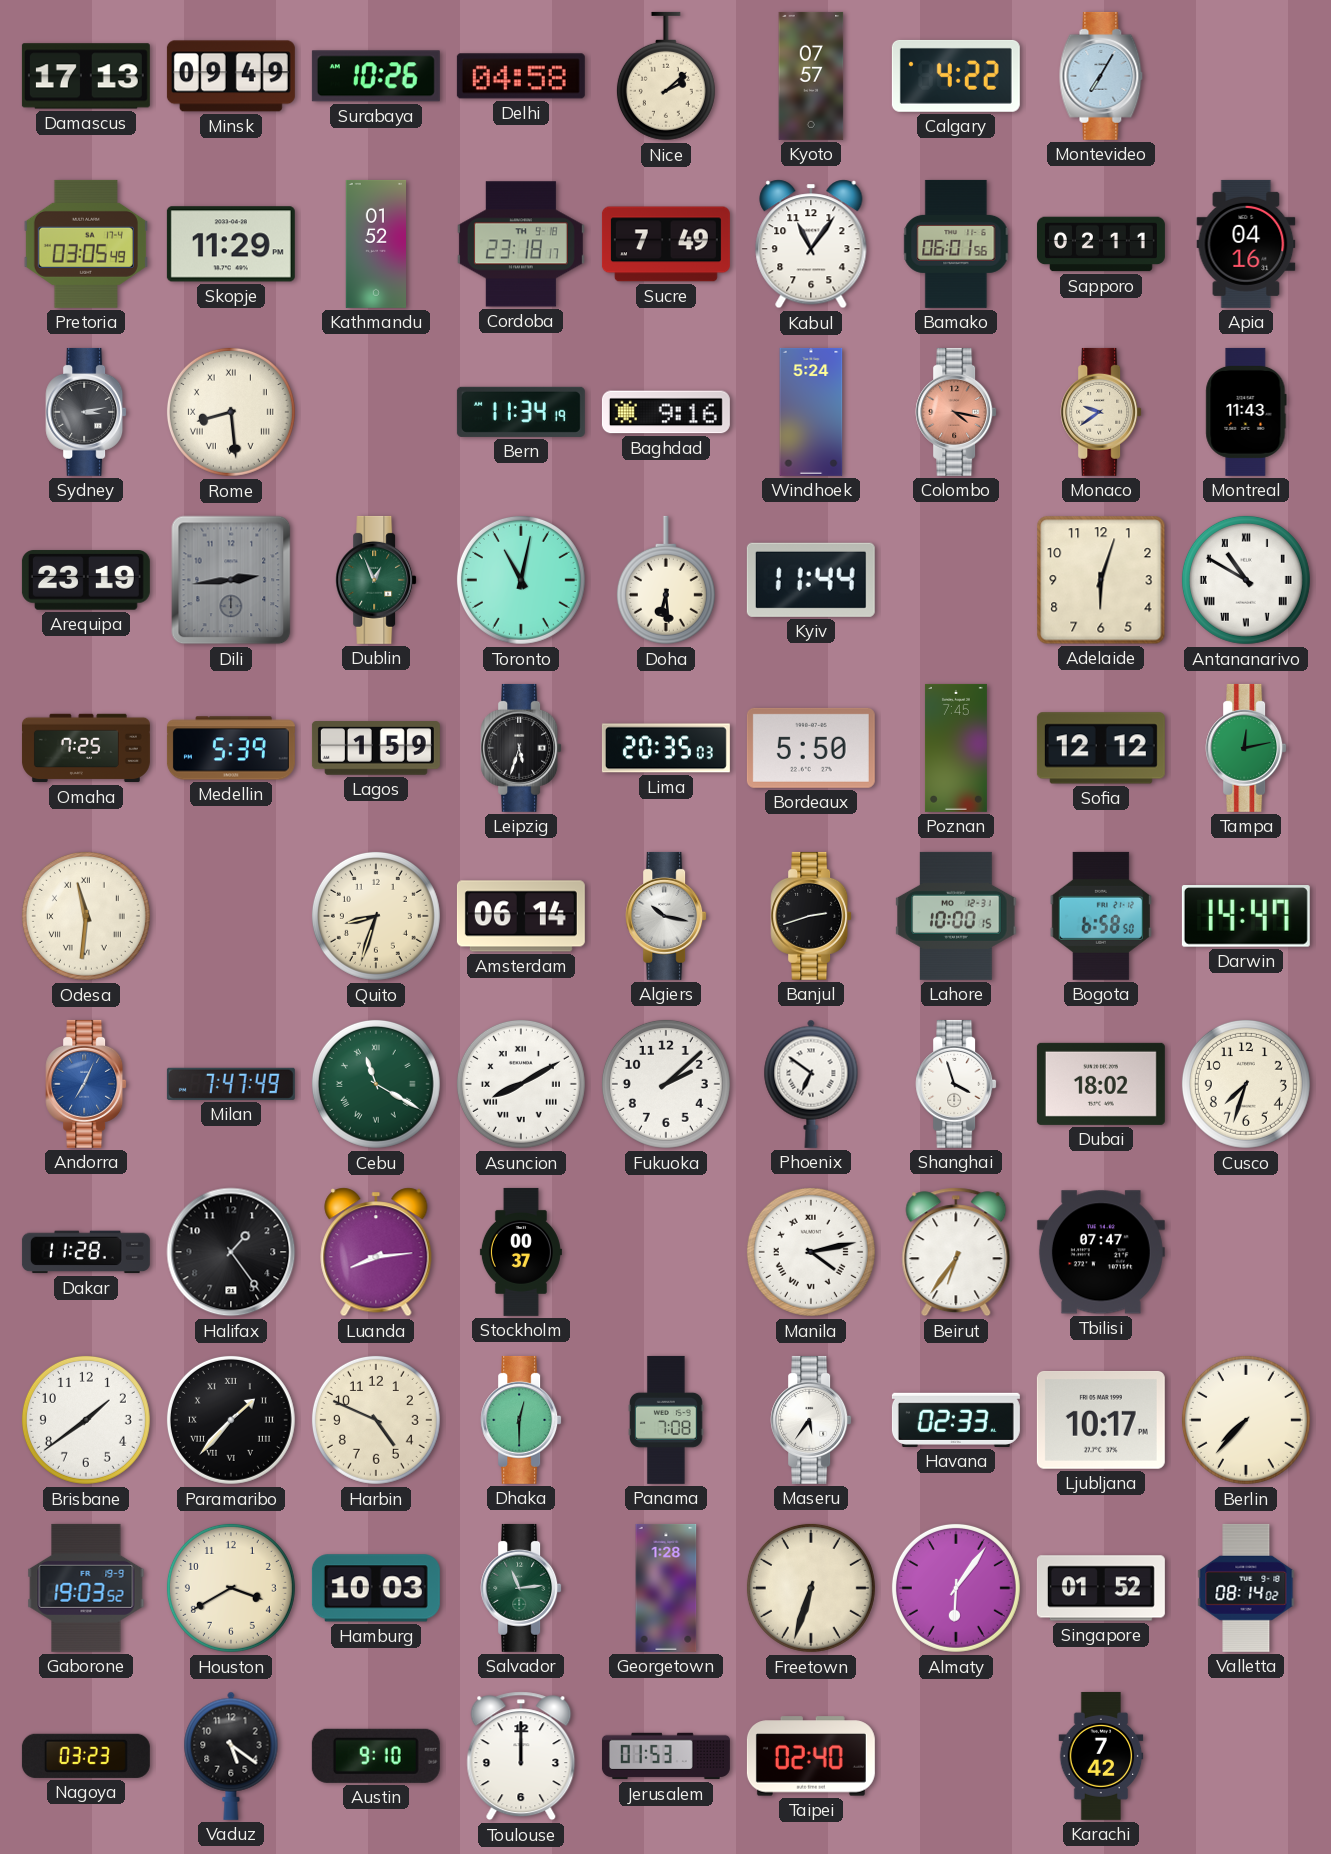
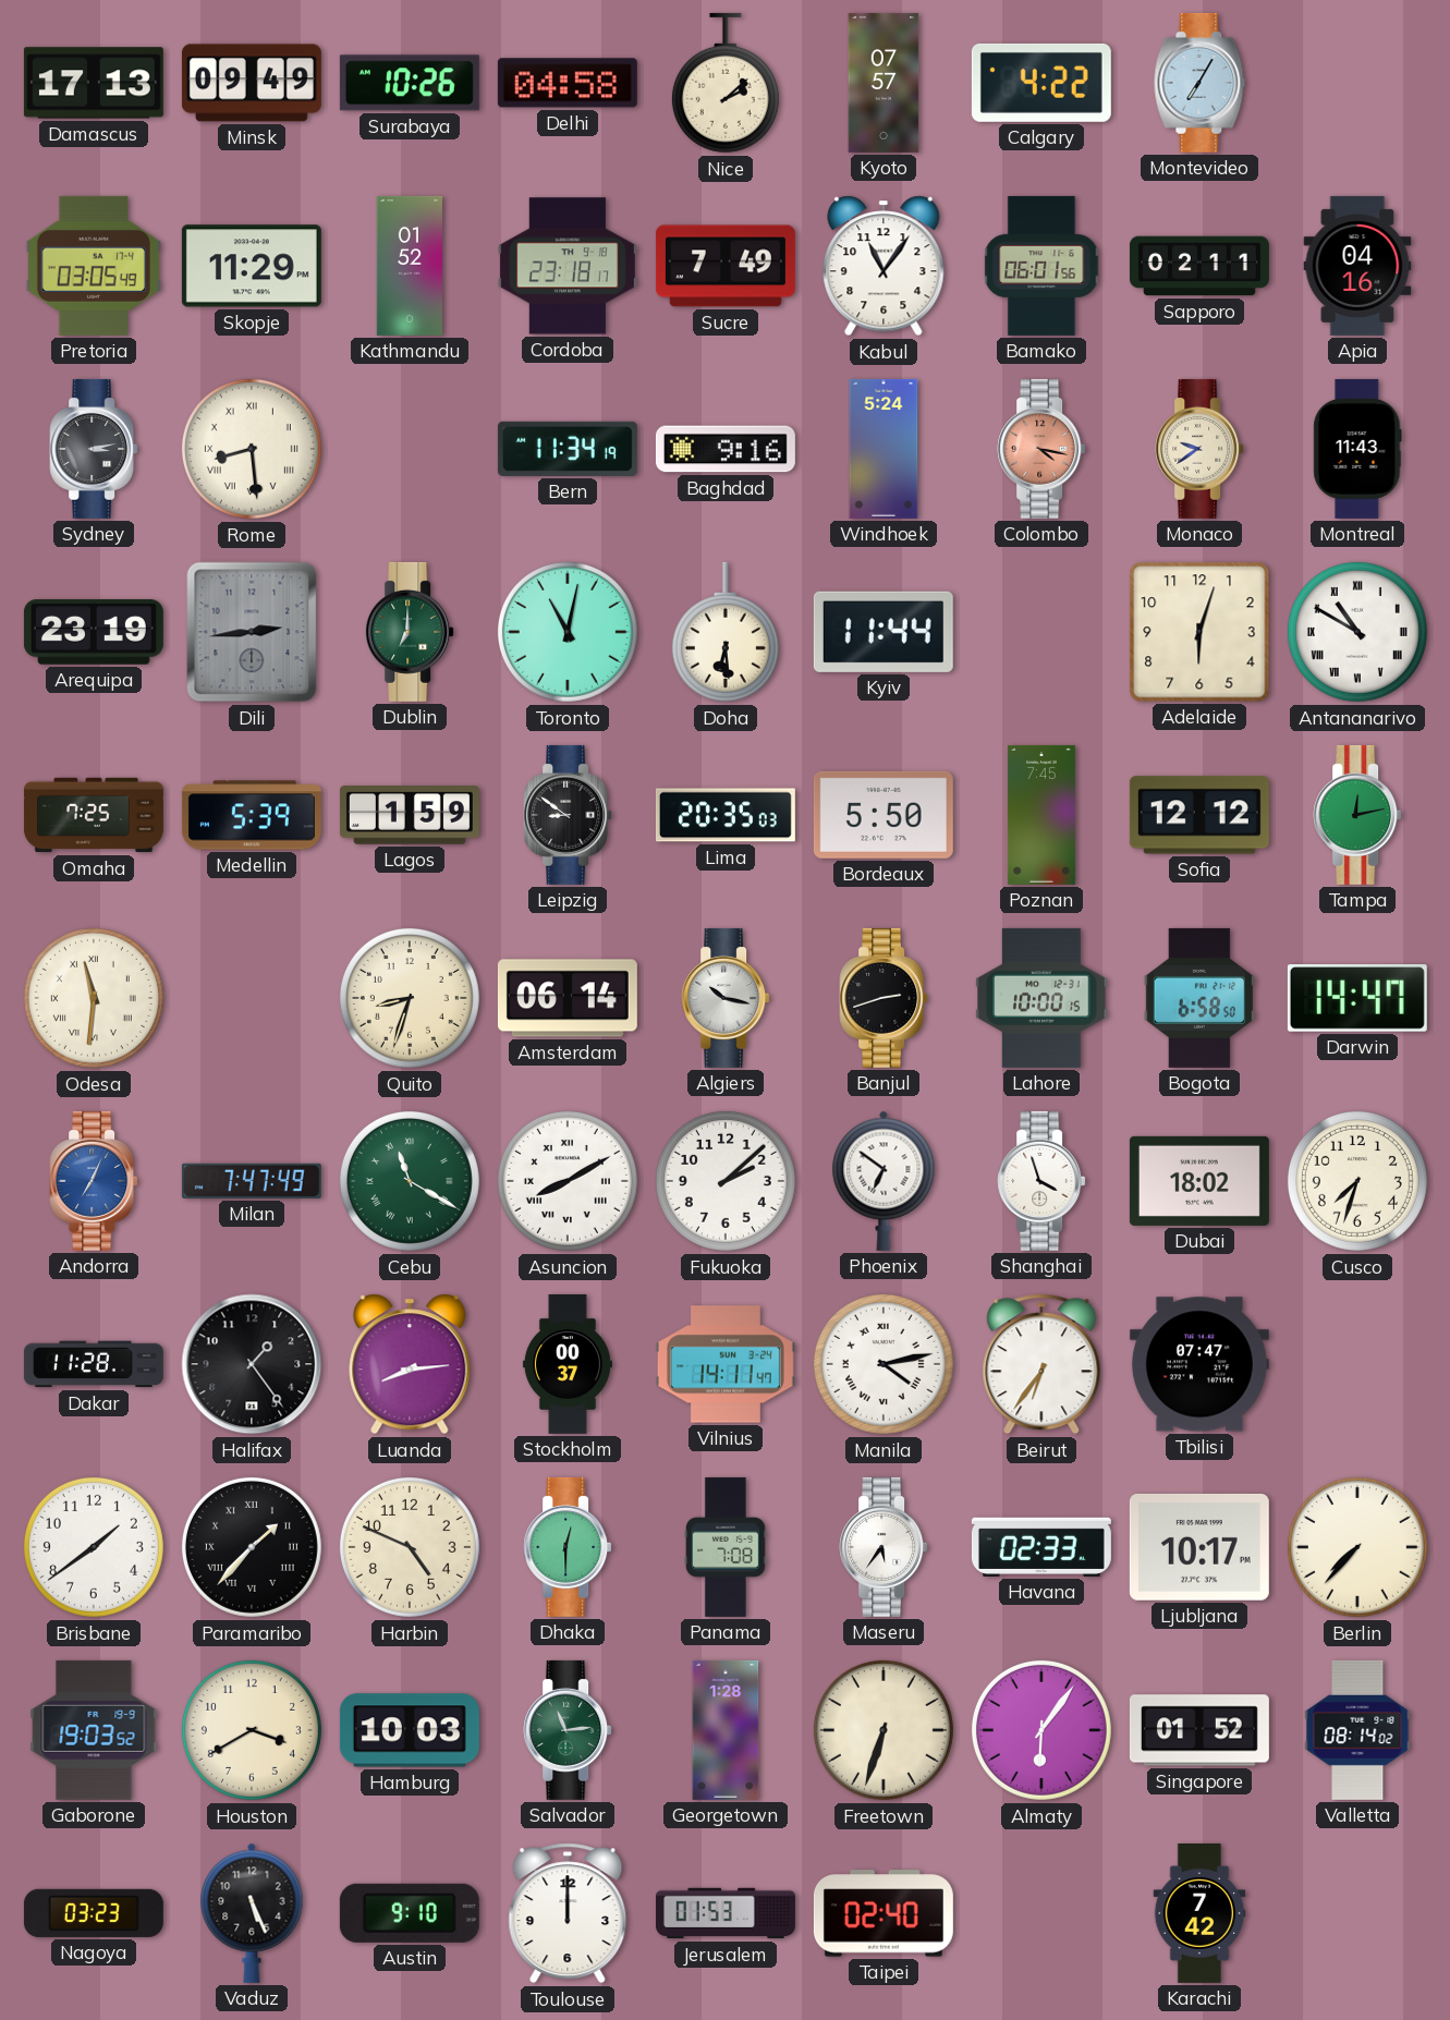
Dublin: 12:56 -> 7:00
Leipzig: 5:33 -> 8:51
Vilnius: none -> 14:11
Vaduz: 5:21 -> 5:26
